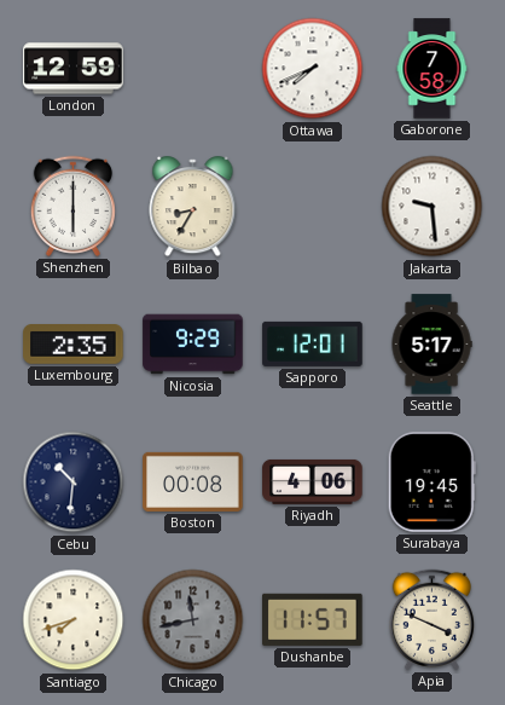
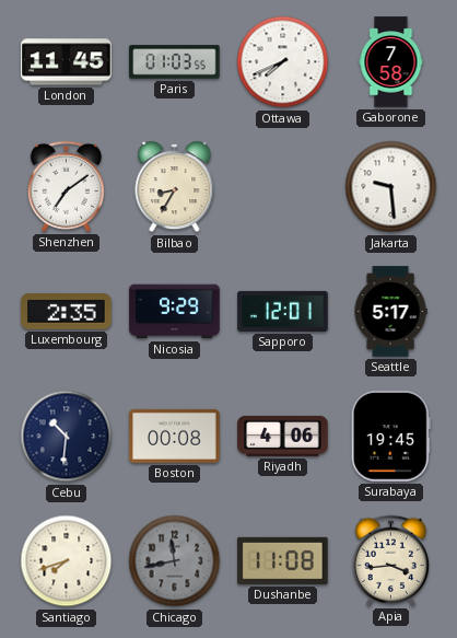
London: 12:59 -> 11:45
Paris: none -> 01:03
Shenzhen: 6:00 -> 7:09
Dushanbe: 11:57 -> 11:08
Apia: 3:49 -> 3:44
